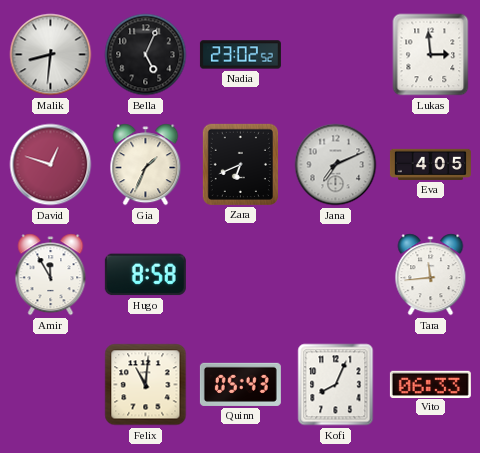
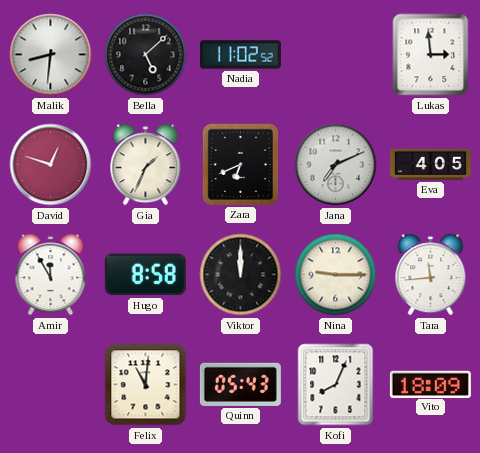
Bella: 5:04 -> 5:08
Nadia: 23:02 -> 11:02
Viktor: none -> 12:00
Nina: none -> 9:15
Vito: 06:33 -> 18:09
